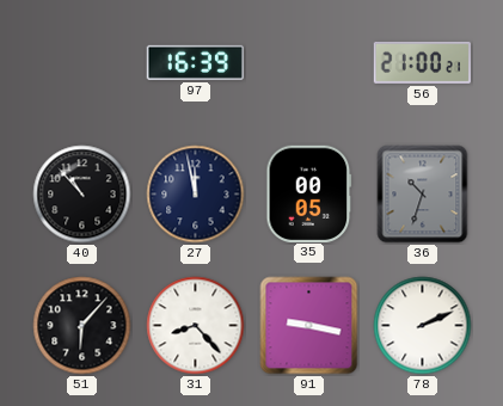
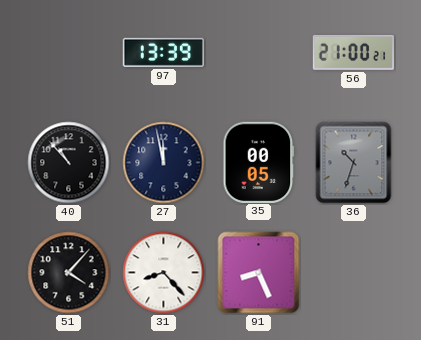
97: 16:39 -> 13:39
51: 6:07 -> 4:07
91: 9:17 -> 8:26
78: 2:11 -> none
